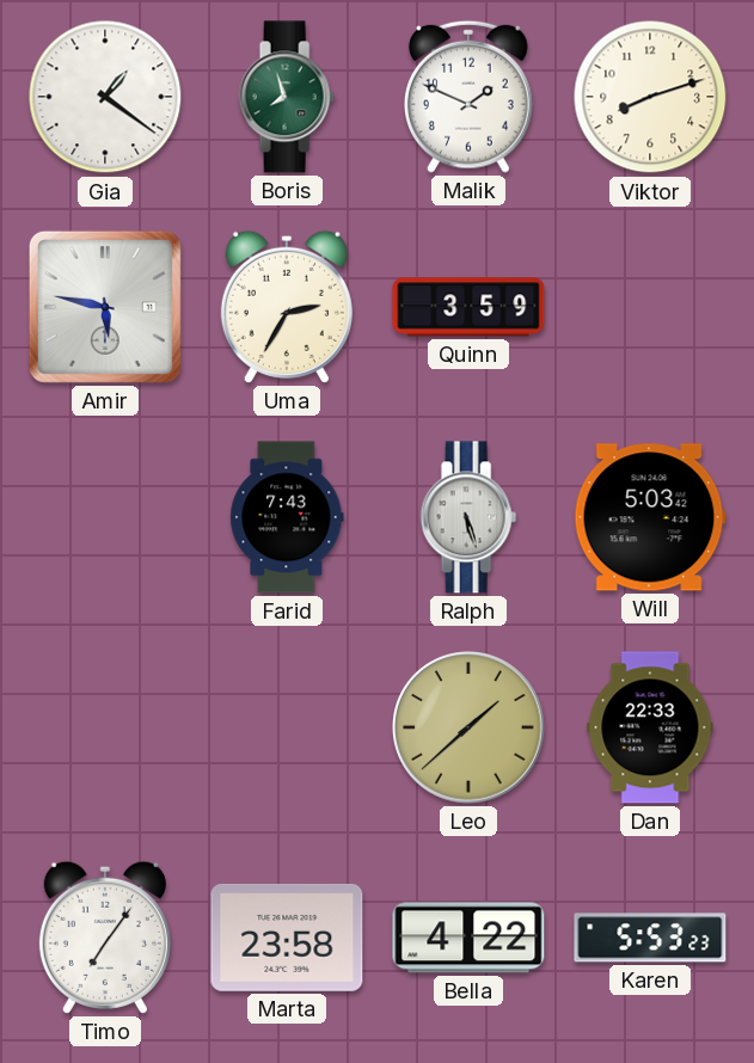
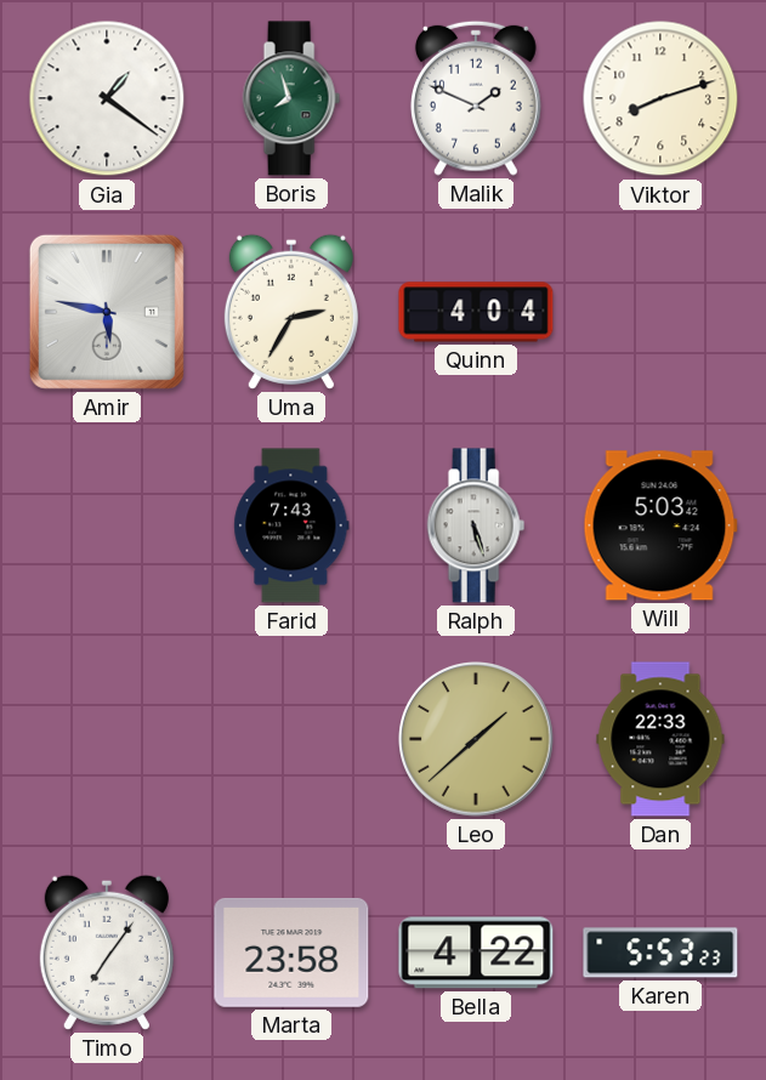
Quinn: 3:59 -> 4:04
